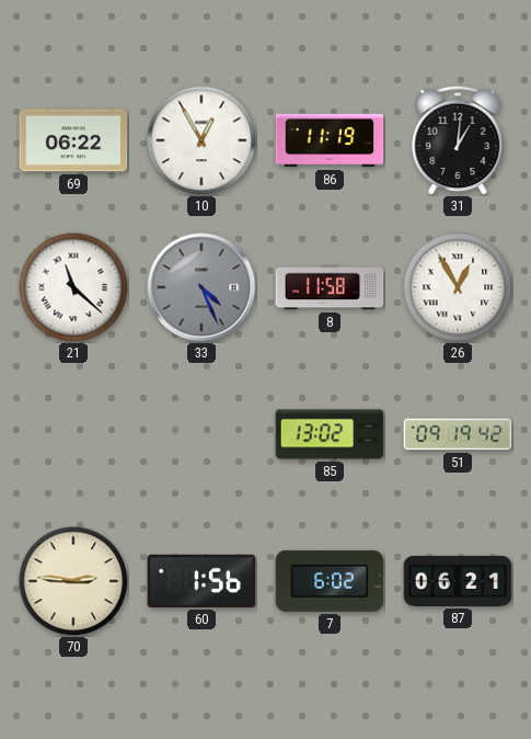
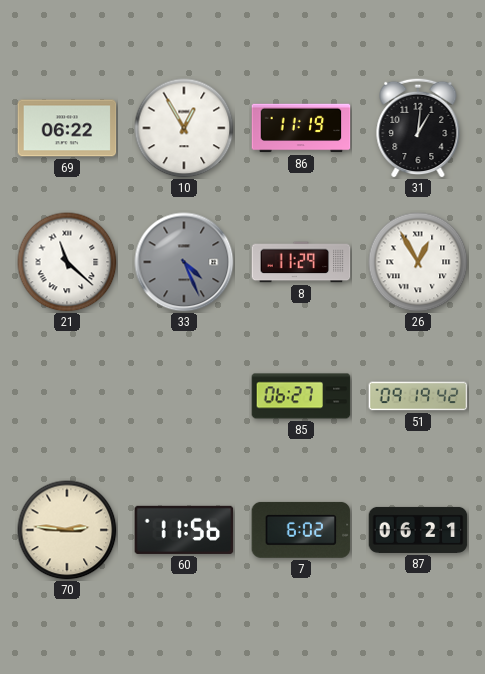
8: 11:58 -> 11:29
85: 13:02 -> 06:27
60: 1:56 -> 11:56
